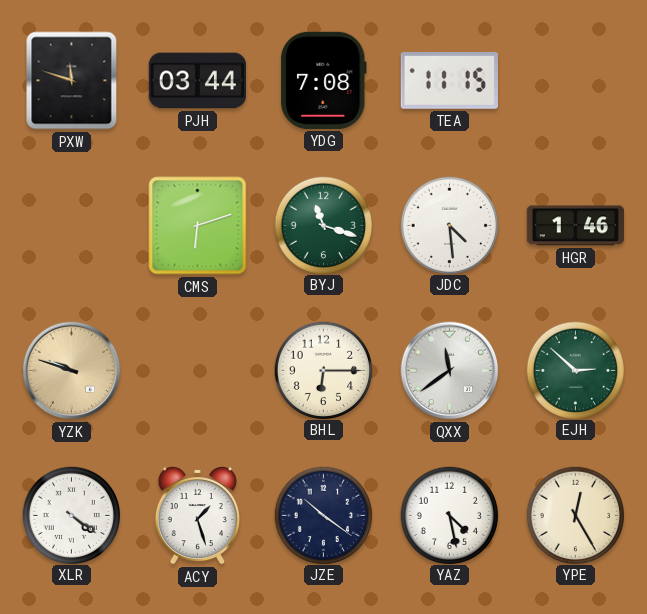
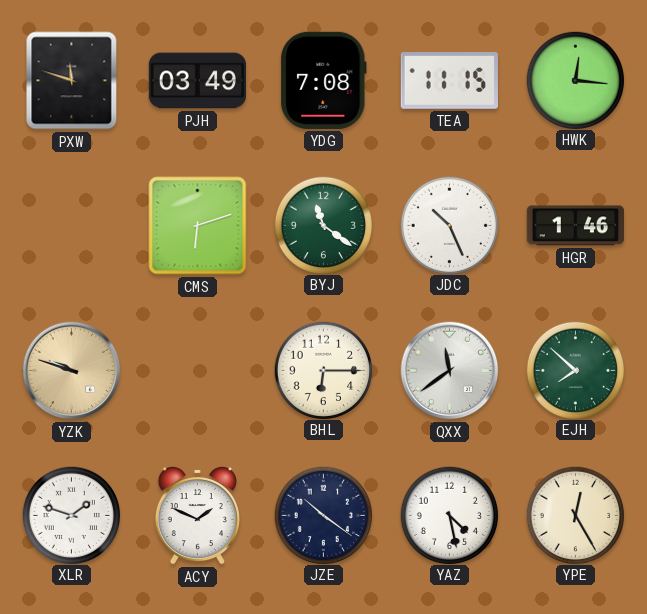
PJH: 03:44 -> 03:49
HWK: none -> 12:16
BYJ: 11:18 -> 11:21
JDC: 4:29 -> 10:26
EJH: 2:52 -> 7:52
XLR: 4:21 -> 1:48
ACY: 1:27 -> 1:49
